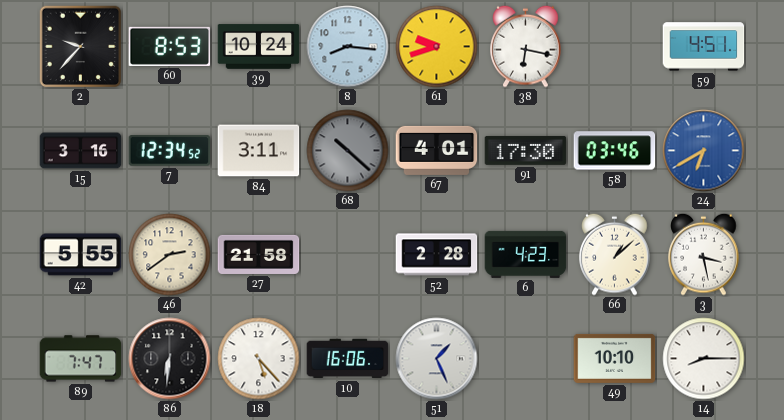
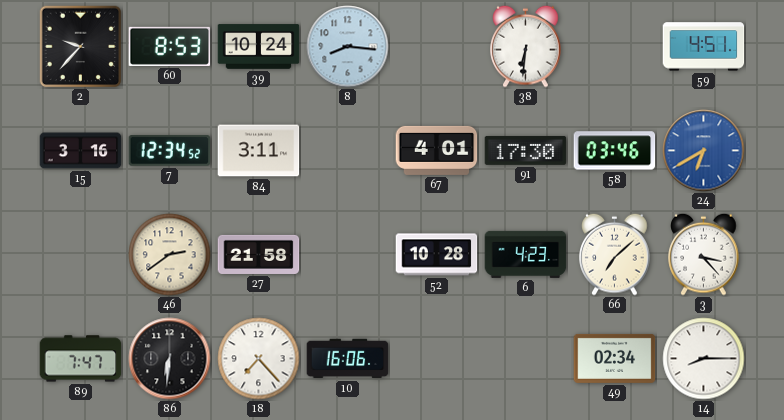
61: 9:42 -> none
38: 6:17 -> 6:31
68: 10:22 -> none
42: 5:55 -> none
52: 2:28 -> 10:28
66: 1:08 -> 7:08
3: 3:28 -> 3:23
18: 5:23 -> 7:23
51: 1:26 -> none
49: 10:10 -> 02:34
